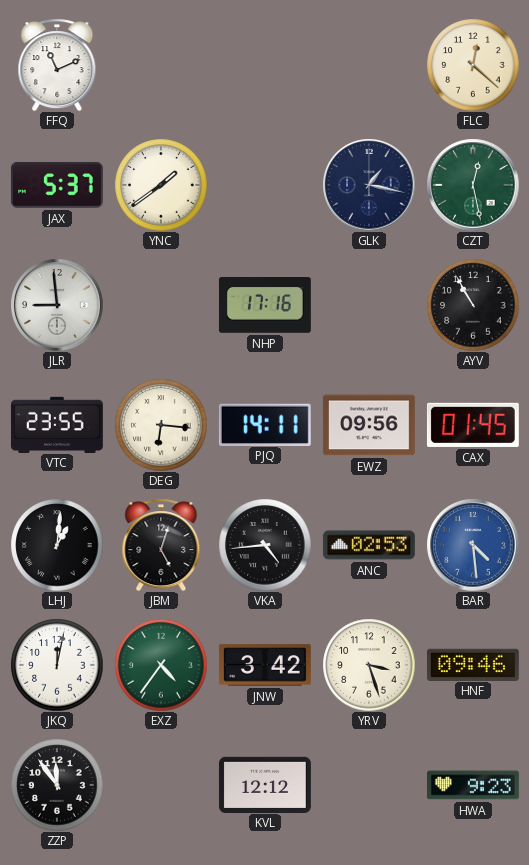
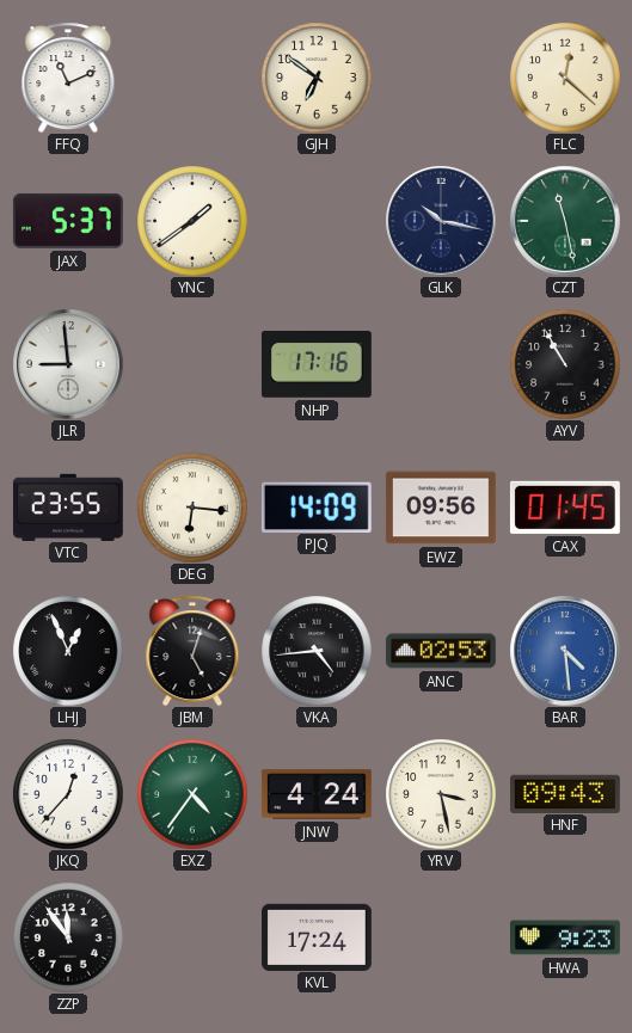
GJH: none -> 6:51
GLK: 1:17 -> 10:17
CZT: 12:28 -> 11:28
PJQ: 14:11 -> 14:09
LHJ: 1:01 -> 12:56
JKQ: 12:02 -> 12:37
JNW: 3:42 -> 4:24
YRV: 3:27 -> 3:28
HNF: 09:46 -> 09:43
KVL: 12:12 -> 17:24
